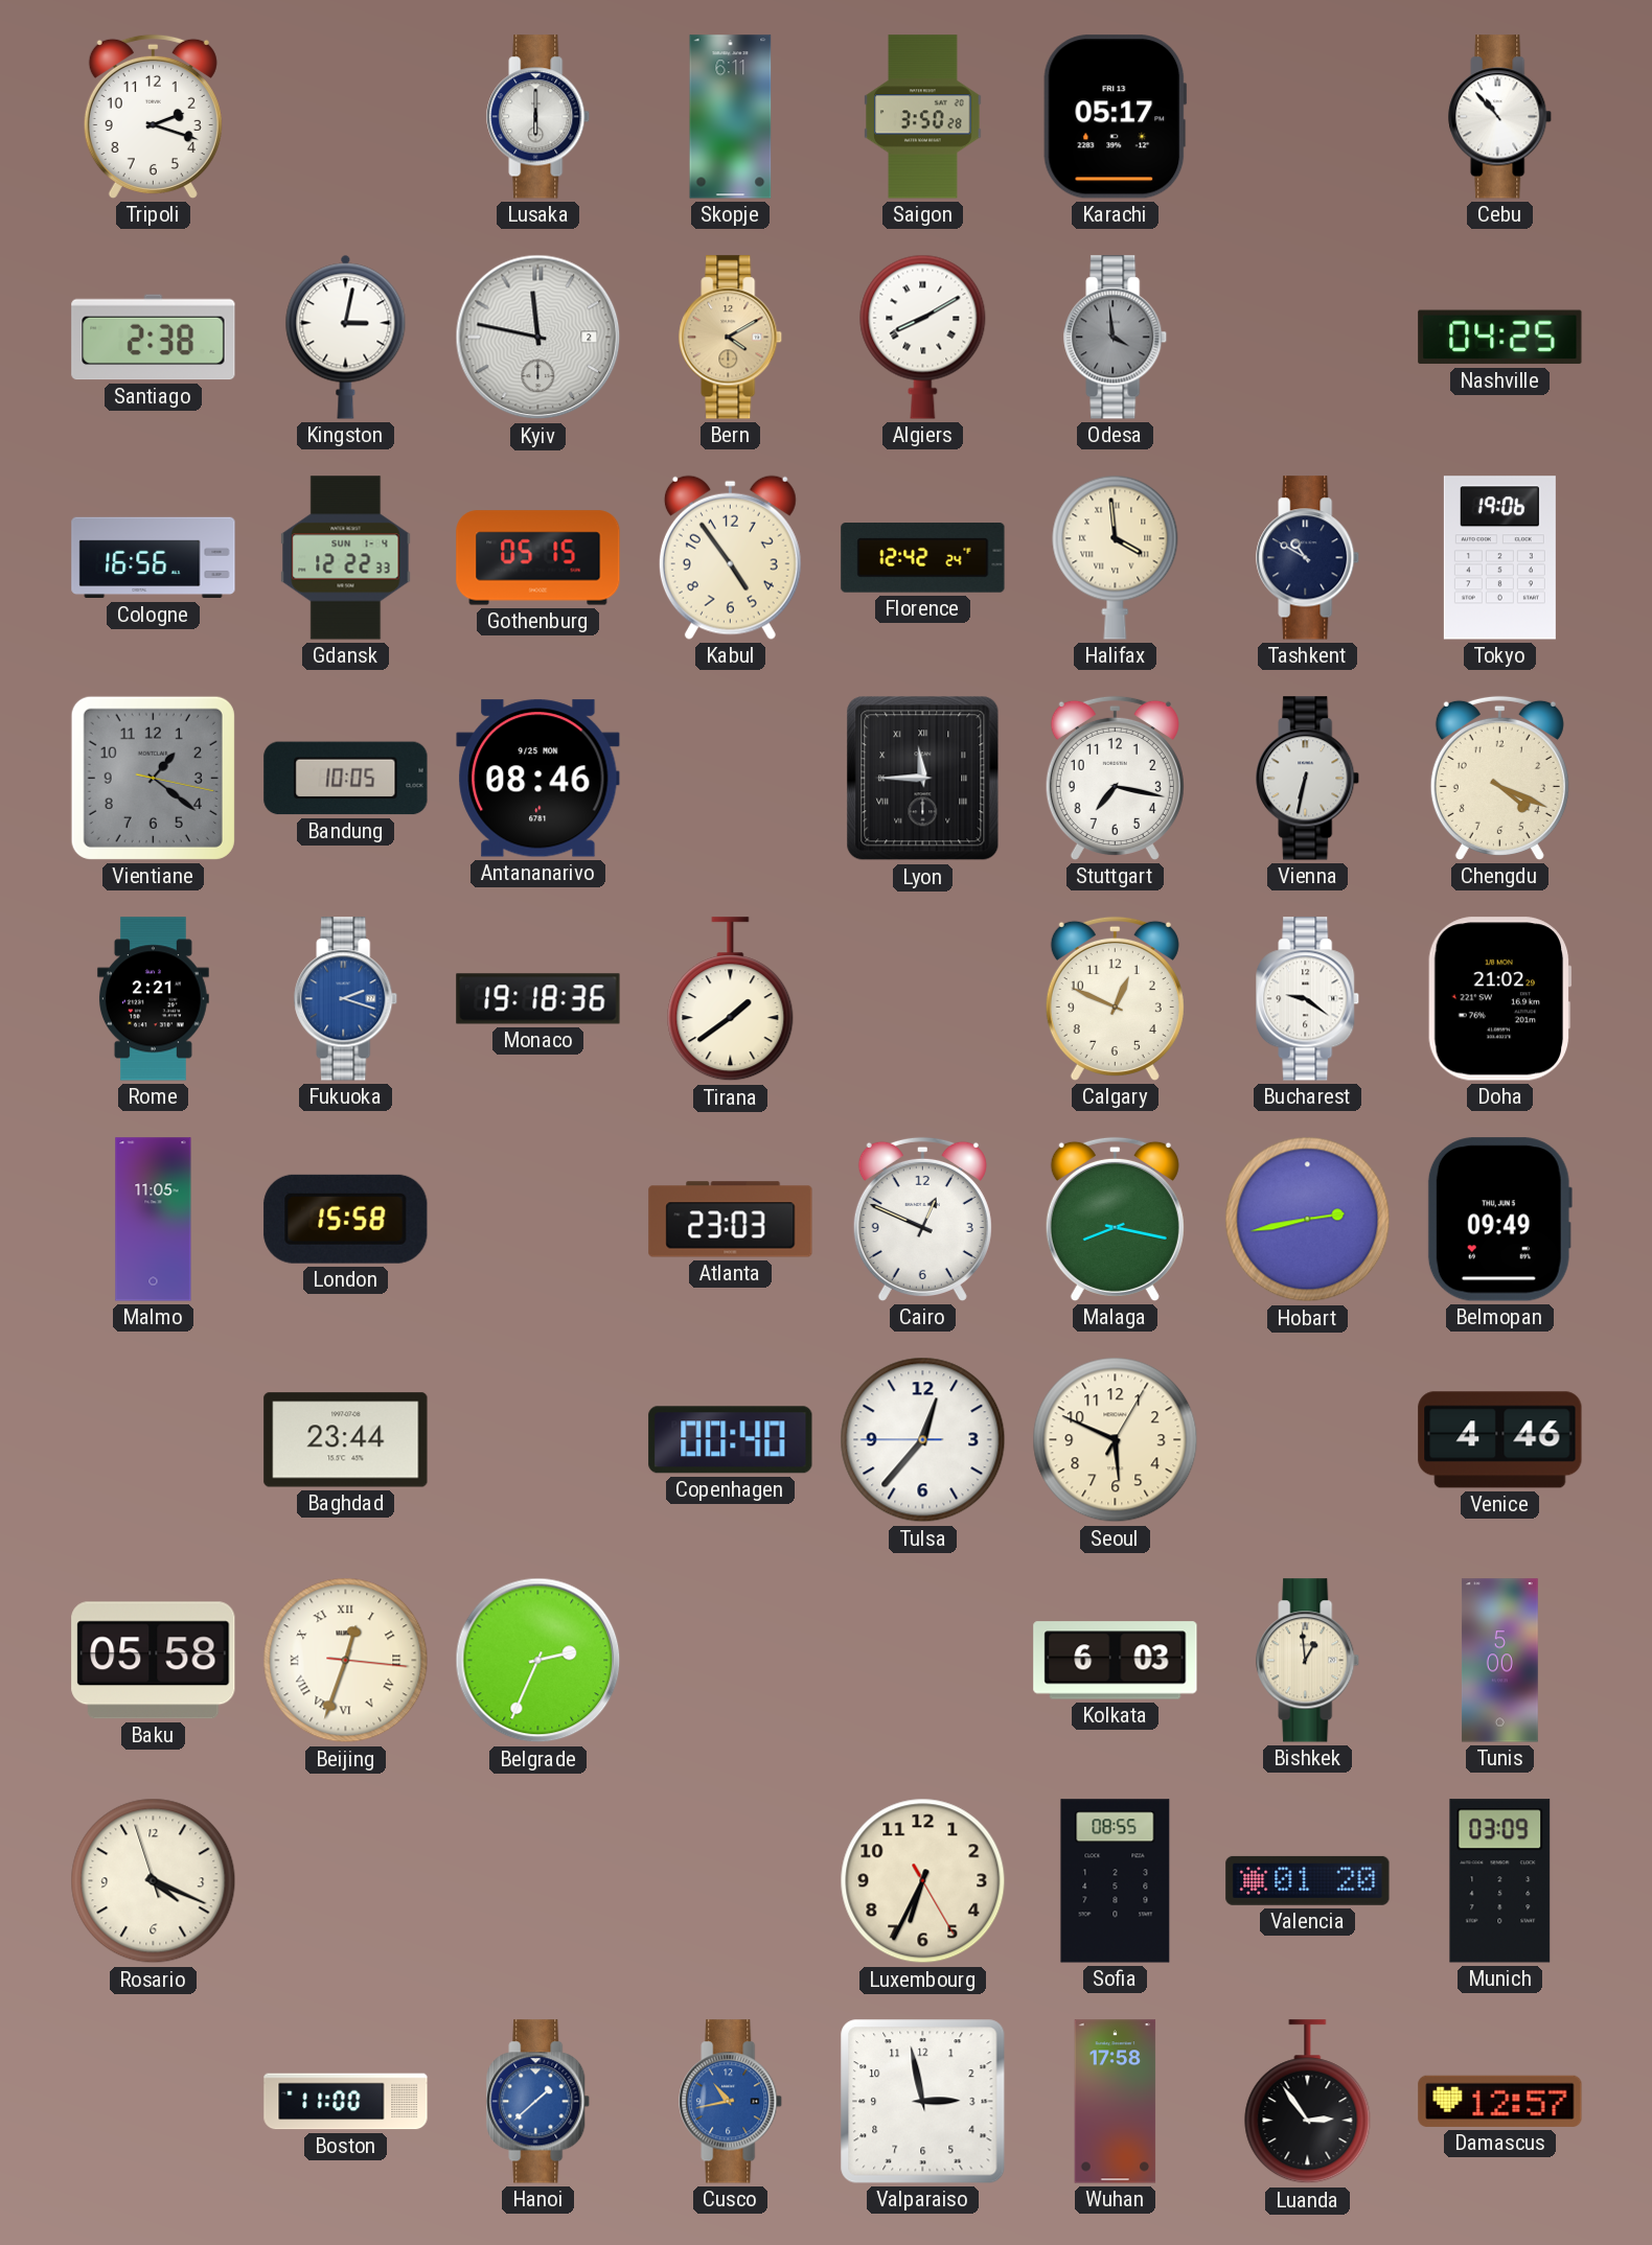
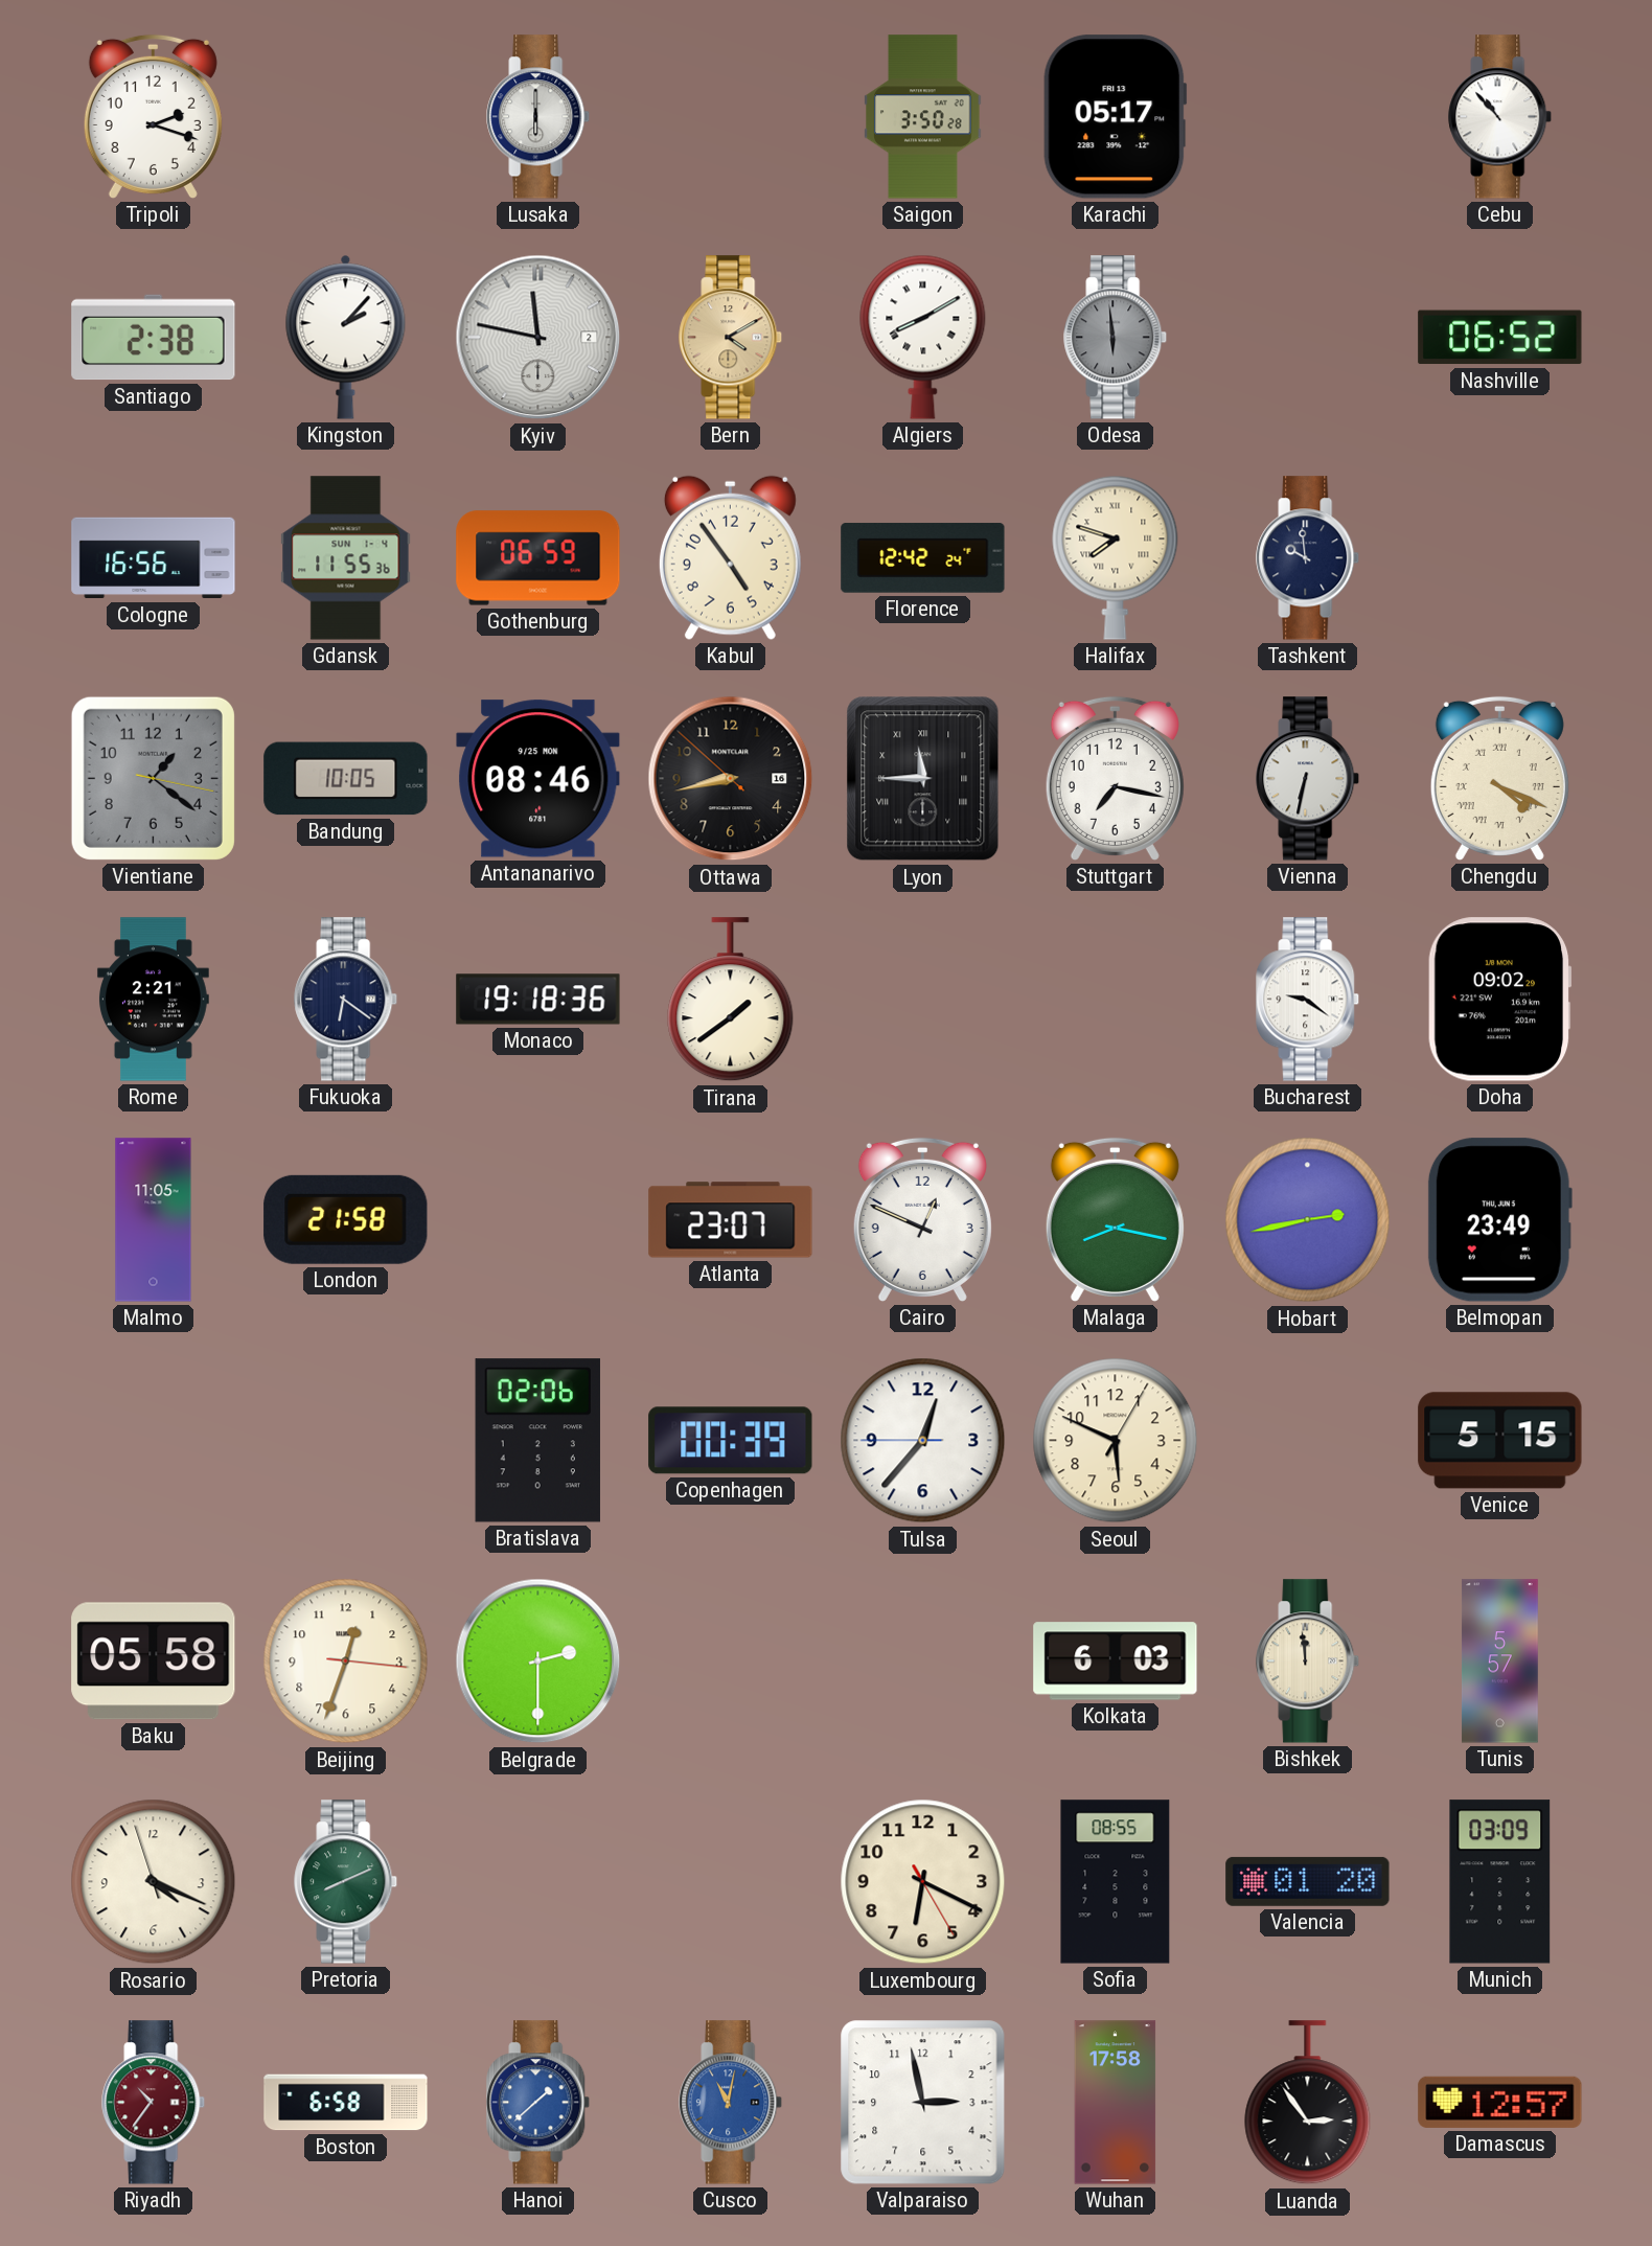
Skopje: 6:11 -> none
Kingston: 3:02 -> 2:07
Odesa: 3:59 -> 5:59
Nashville: 04:25 -> 06:52
Gdansk: 12:22 -> 11:55
Gothenburg: 05:15 -> 06:59
Halifax: 3:59 -> 7:48
Tashkent: 10:50 -> 9:59
Tokyo: 19:06 -> none
Ottawa: none -> 8:42
Chengdu numerals: Arabic -> Roman
Fukuoka: 2:18 -> 6:21
Fukuoka dial: blue -> navy
Calgary: 12:49 -> none
Doha: 21:02 -> 09:02
London: 15:58 -> 21:58
Atlanta: 23:03 -> 23:07
Belmopan: 09:49 -> 23:49
Baghdad: 23:44 -> none
Bratislava: none -> 02:06
Copenhagen: 00:40 -> 00:39
Venice: 4:46 -> 5:15
Beijing numerals: Roman -> Arabic
Belgrade: 2:34 -> 2:30
Bishkek: 12:59 -> 11:59
Tunis: 5:00 -> 5:57
Pretoria: none -> 8:11
Luxembourg: 6:34 -> 6:19
Riyadh: none -> 10:36
Boston: 11:00 -> 6:58
Cusco: 10:43 -> 11:02
